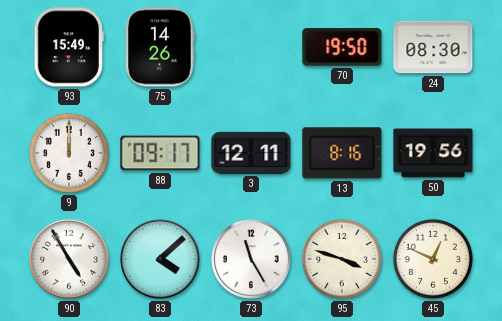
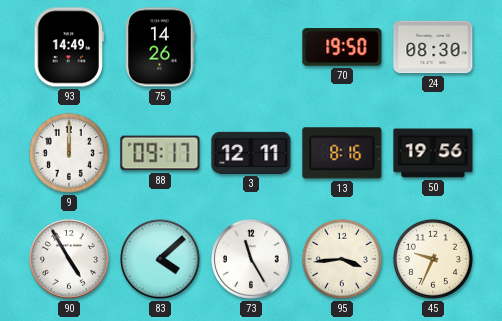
93: 15:49 -> 14:49
95: 3:48 -> 3:44
45: 12:49 -> 9:34
